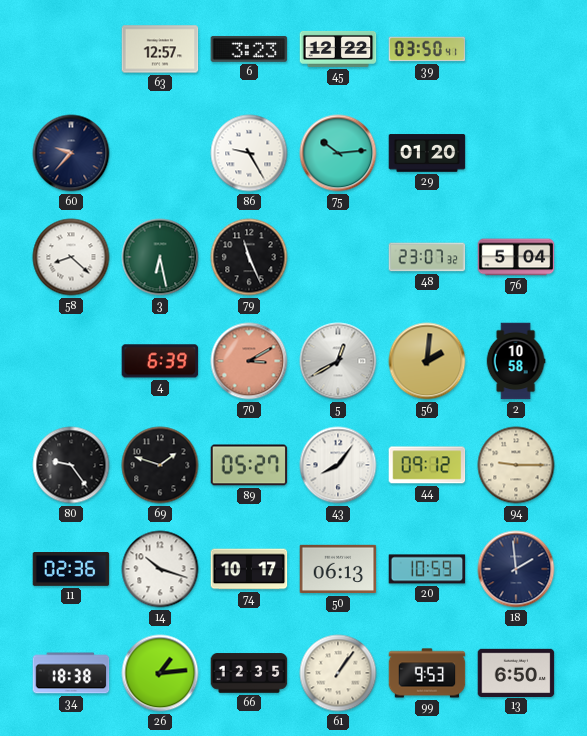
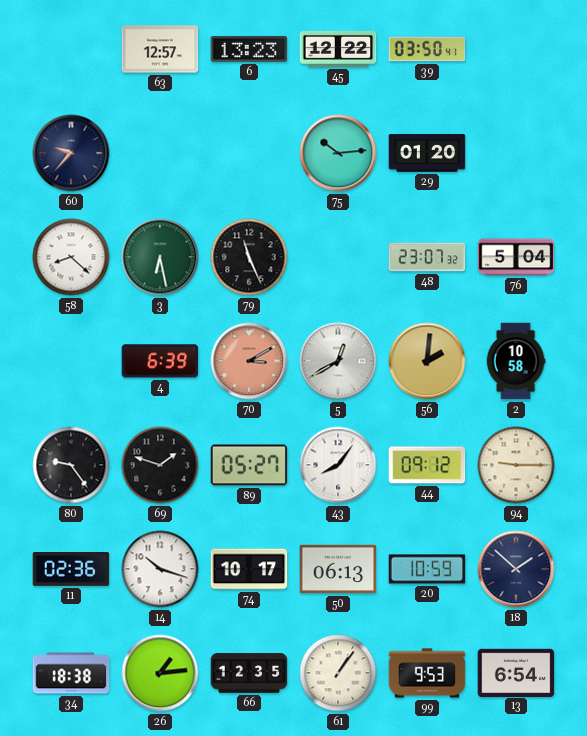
6: 3:23 -> 13:23
86: 9:25 -> none
18: 1:59 -> 1:52
13: 6:50 -> 6:54
